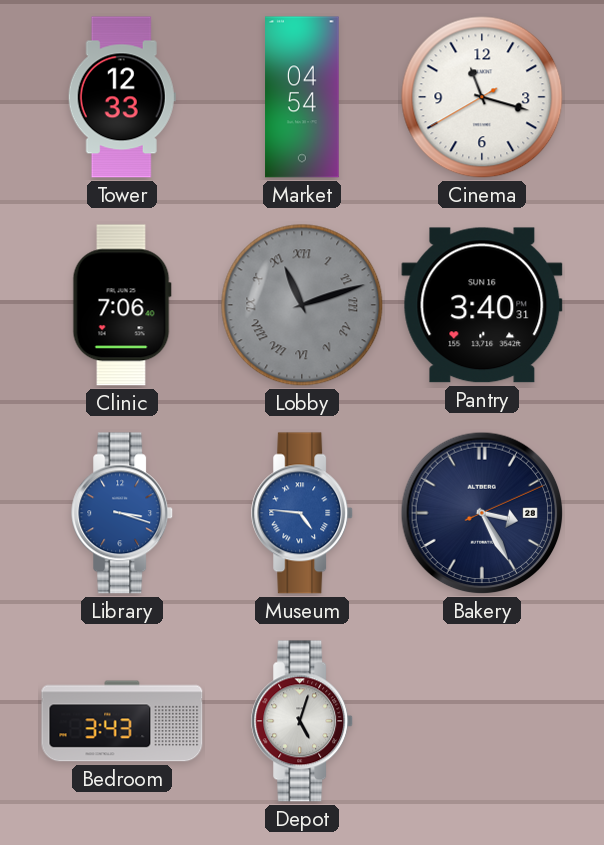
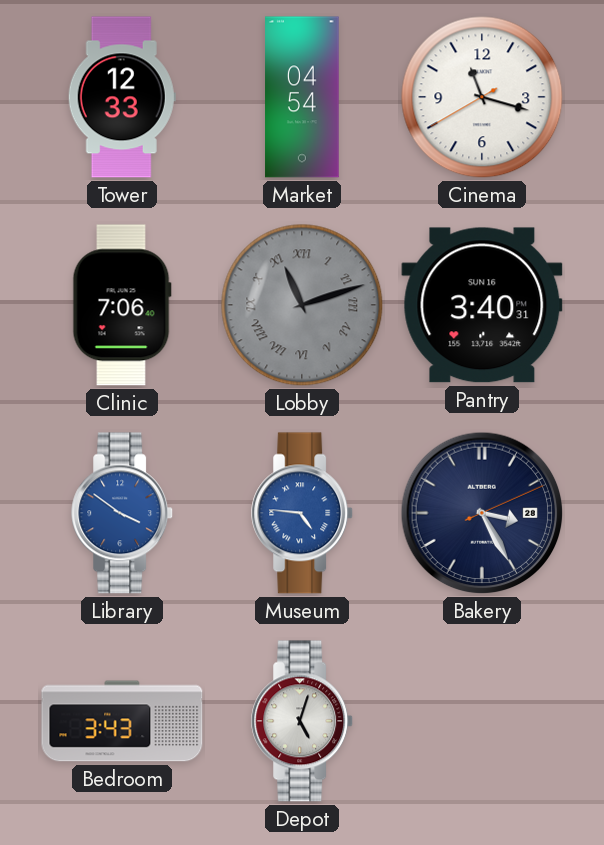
Library: 3:18 -> 3:51
